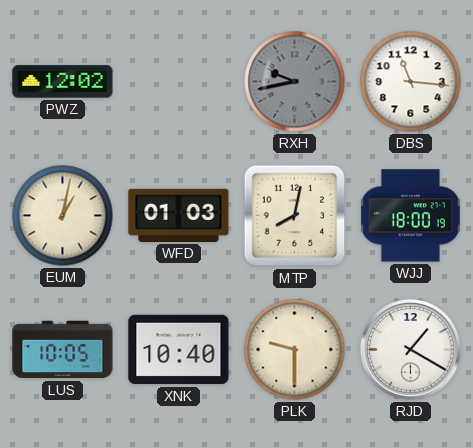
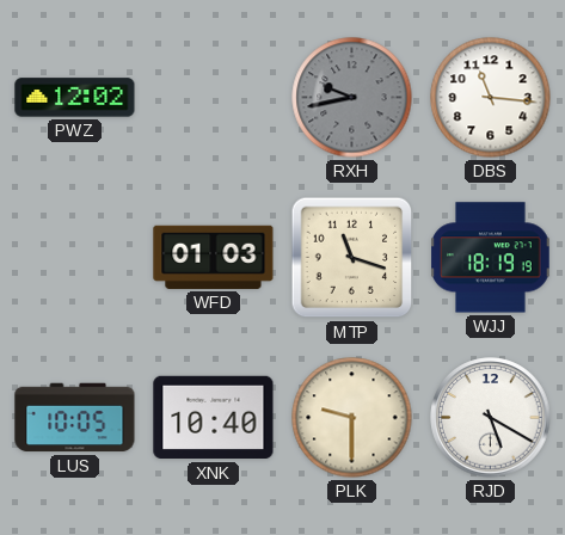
EUM: 1:02 -> none
MTP: 8:02 -> 11:18
WJJ: 18:00 -> 18:19
RJD: 1:20 -> 5:20
